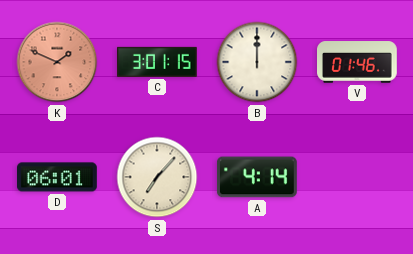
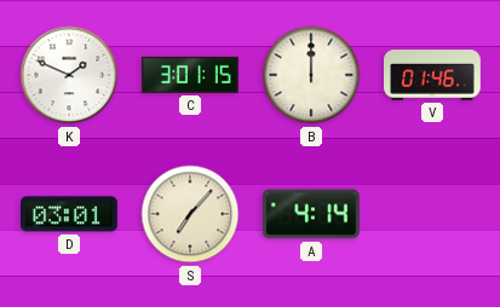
K dial: salmon -> white
D: 06:01 -> 03:01
